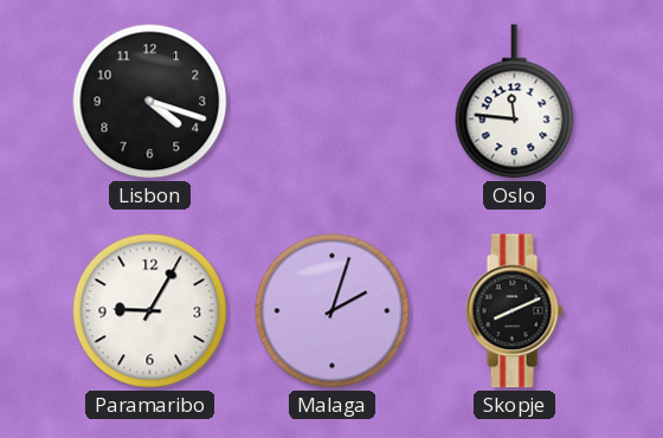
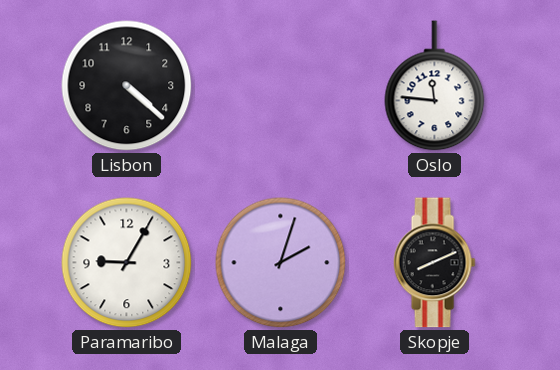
Lisbon: 4:18 -> 4:22
